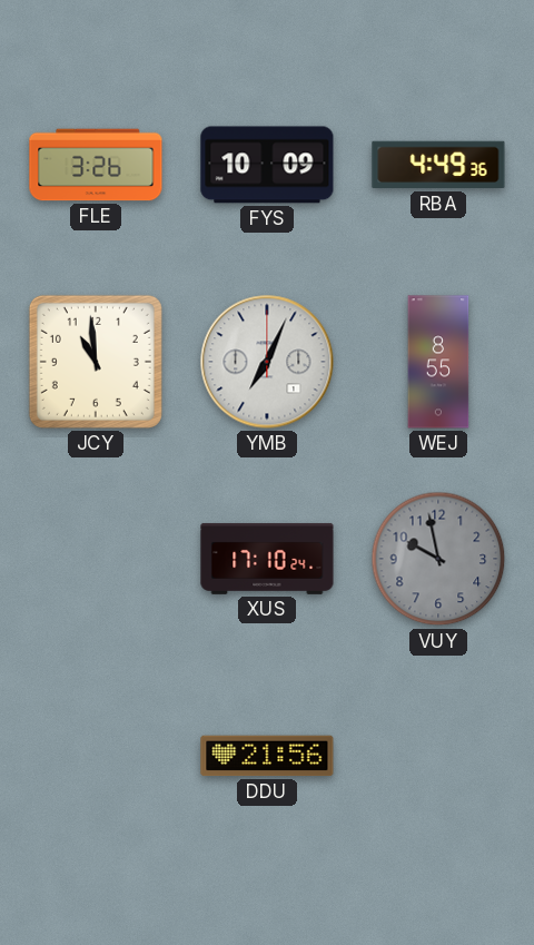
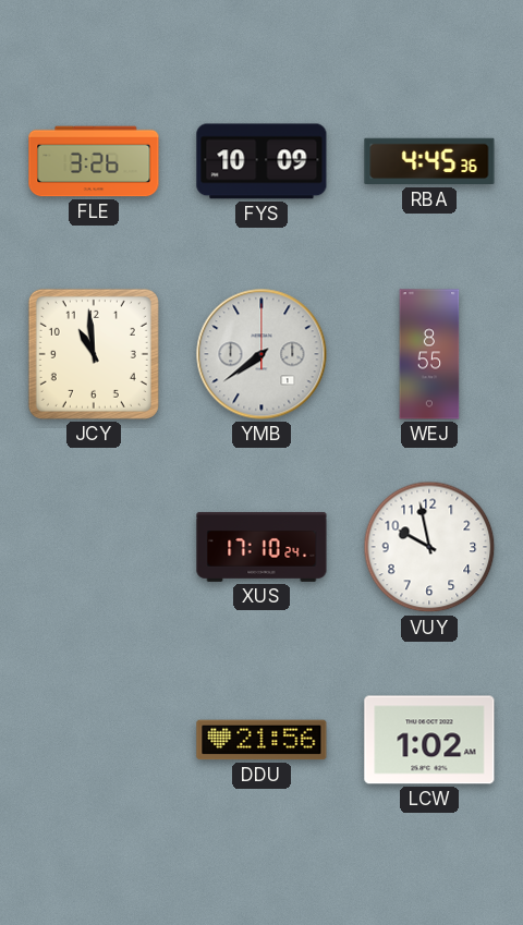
RBA: 4:49 -> 4:45
YMB: 7:04 -> 7:39
VUY dial: grey -> white
LCW: none -> 1:02
